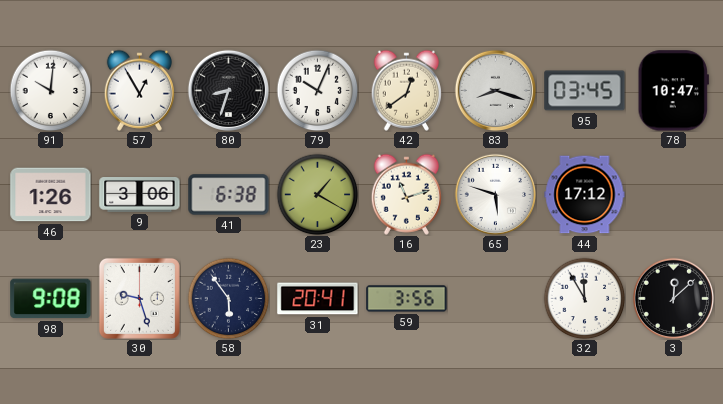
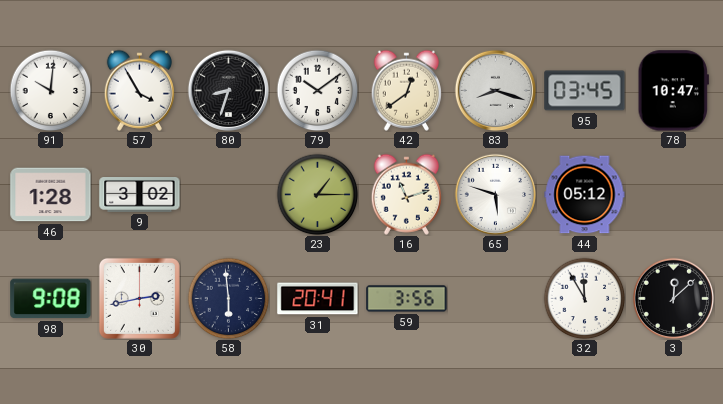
57: 12:55 -> 3:55
79: 10:04 -> 10:09
46: 1:26 -> 1:28
9: 3:06 -> 3:02
41: 6:38 -> none
23: 1:20 -> 1:15
44: 17:12 -> 05:12
30: 9:27 -> 2:43
58: 5:54 -> 5:59
